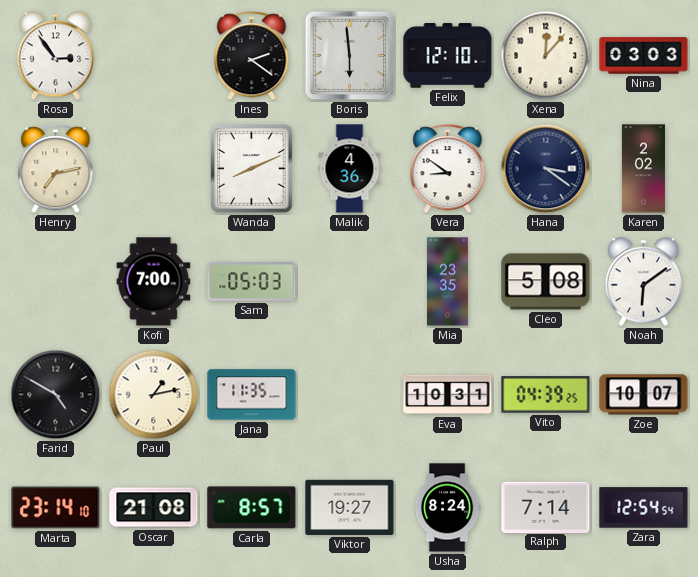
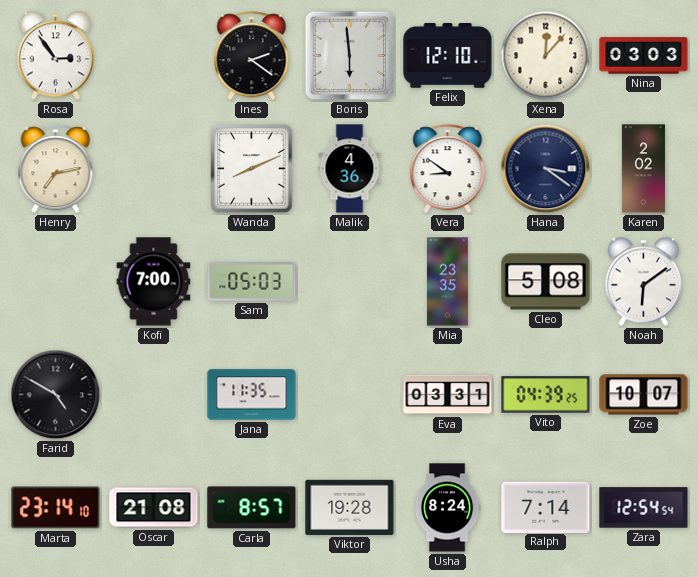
Paul: 1:13 -> none
Eva: 10:31 -> 03:31
Viktor: 19:27 -> 19:28
